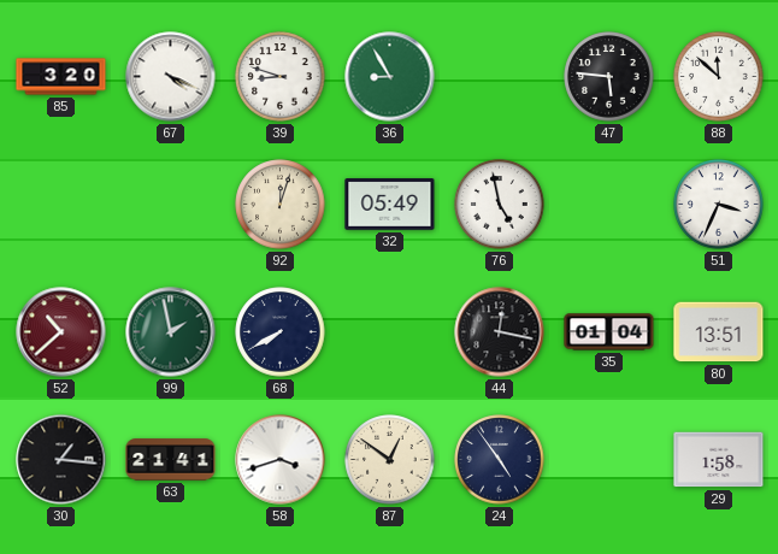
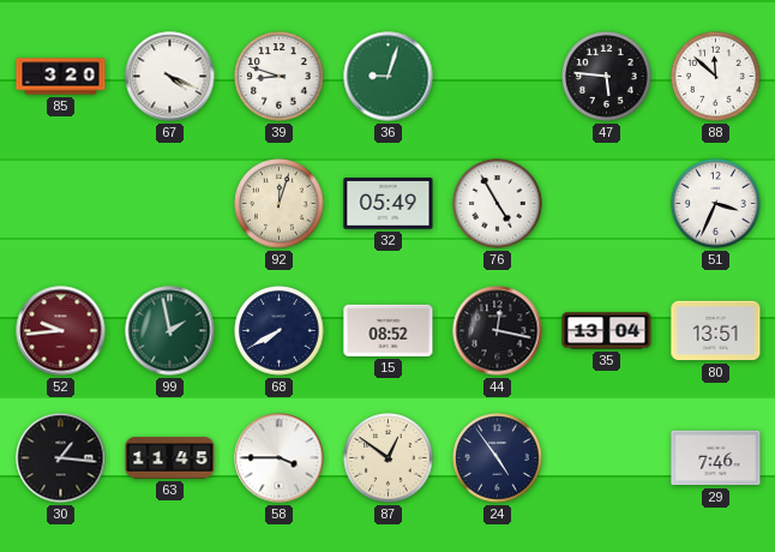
36: 8:55 -> 9:03
76: 4:58 -> 4:55
52: 10:38 -> 9:44
15: none -> 08:52
35: 01:04 -> 13:04
63: 21:41 -> 11:45
58: 3:42 -> 3:45
29: 1:58 -> 7:46
